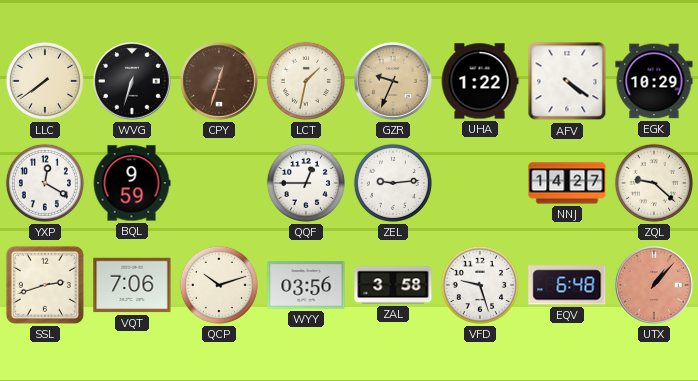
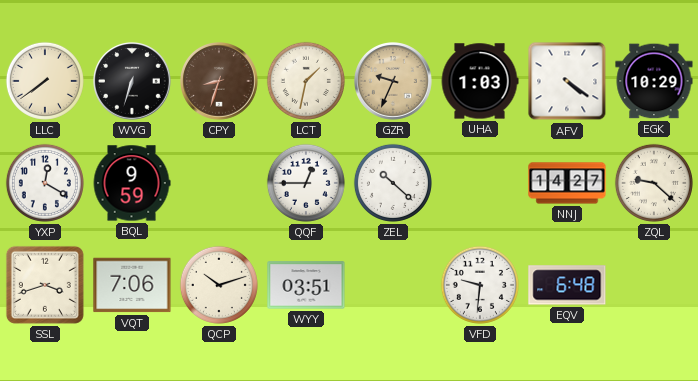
CPY: 12:33 -> 8:33
UHA: 1:22 -> 1:03
ZEL: 9:14 -> 10:22
SSL: 2:42 -> 3:42
WYY: 03:56 -> 03:51
ZAL: 3:58 -> none
VFD: 9:27 -> 9:31
UTX: 1:07 -> none
